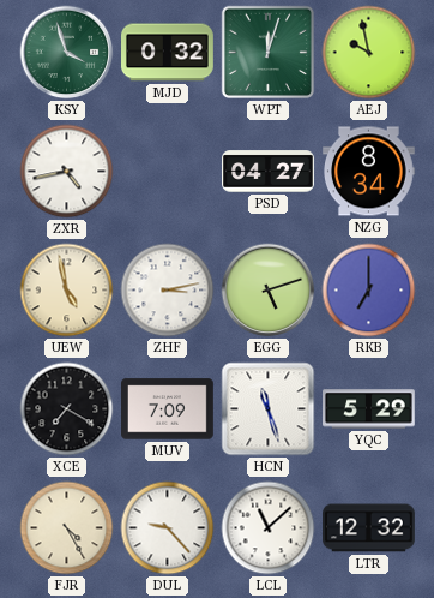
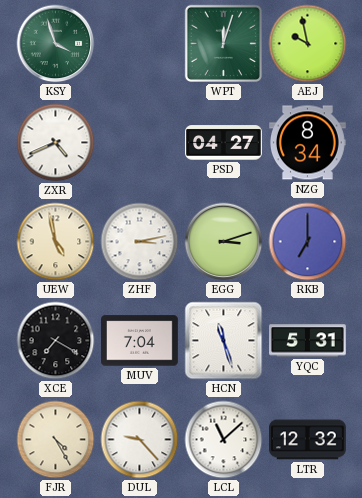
MJD: 0:32 -> none
ZXR: 4:43 -> 4:41
EGG: 5:12 -> 3:12
MUV: 7:09 -> 7:04
YQC: 5:29 -> 5:31
